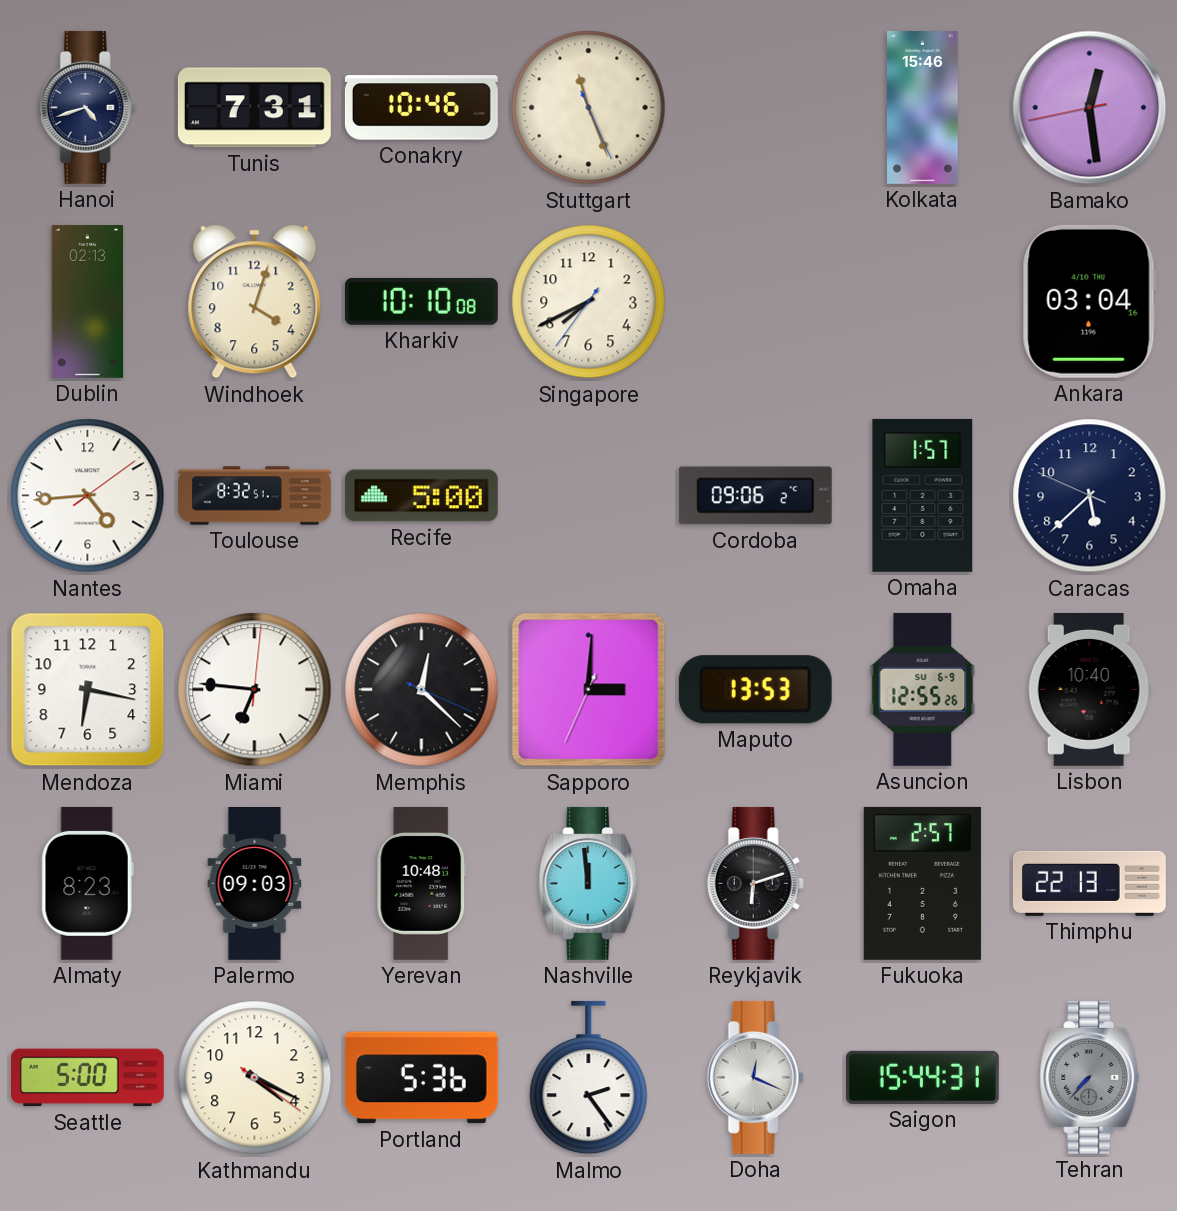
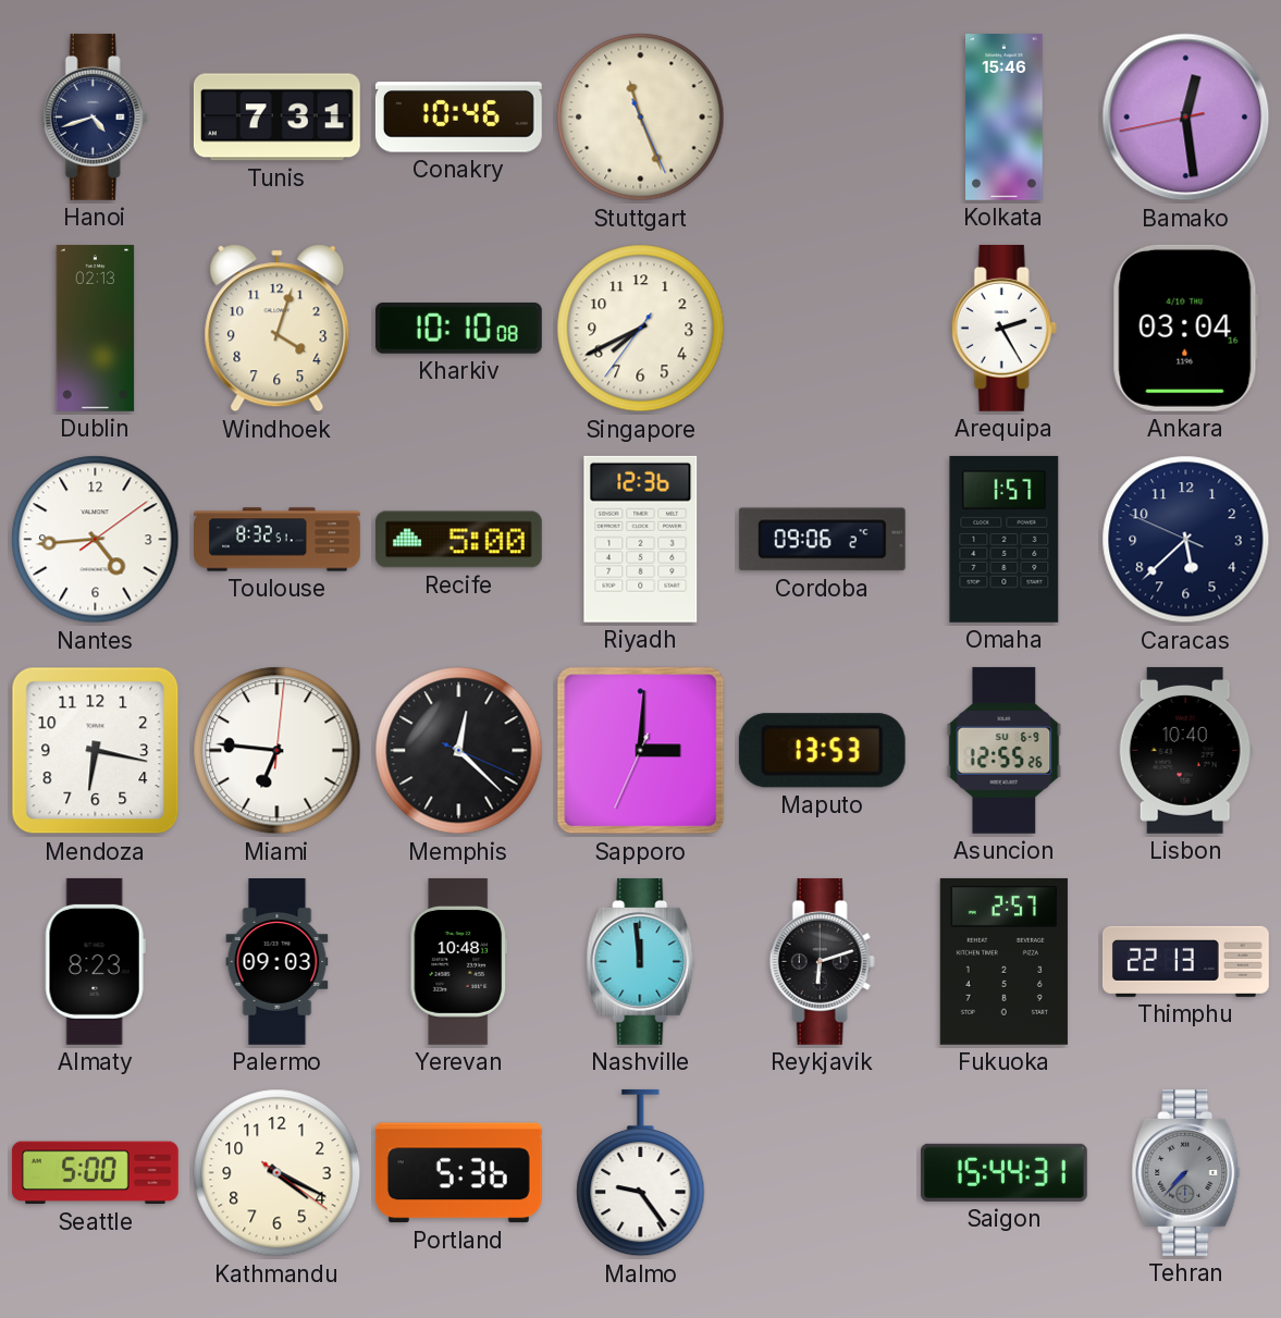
Arequipa: none -> 2:25
Riyadh: none -> 12:36
Malmo: 2:24 -> 9:24
Doha: 12:19 -> none
